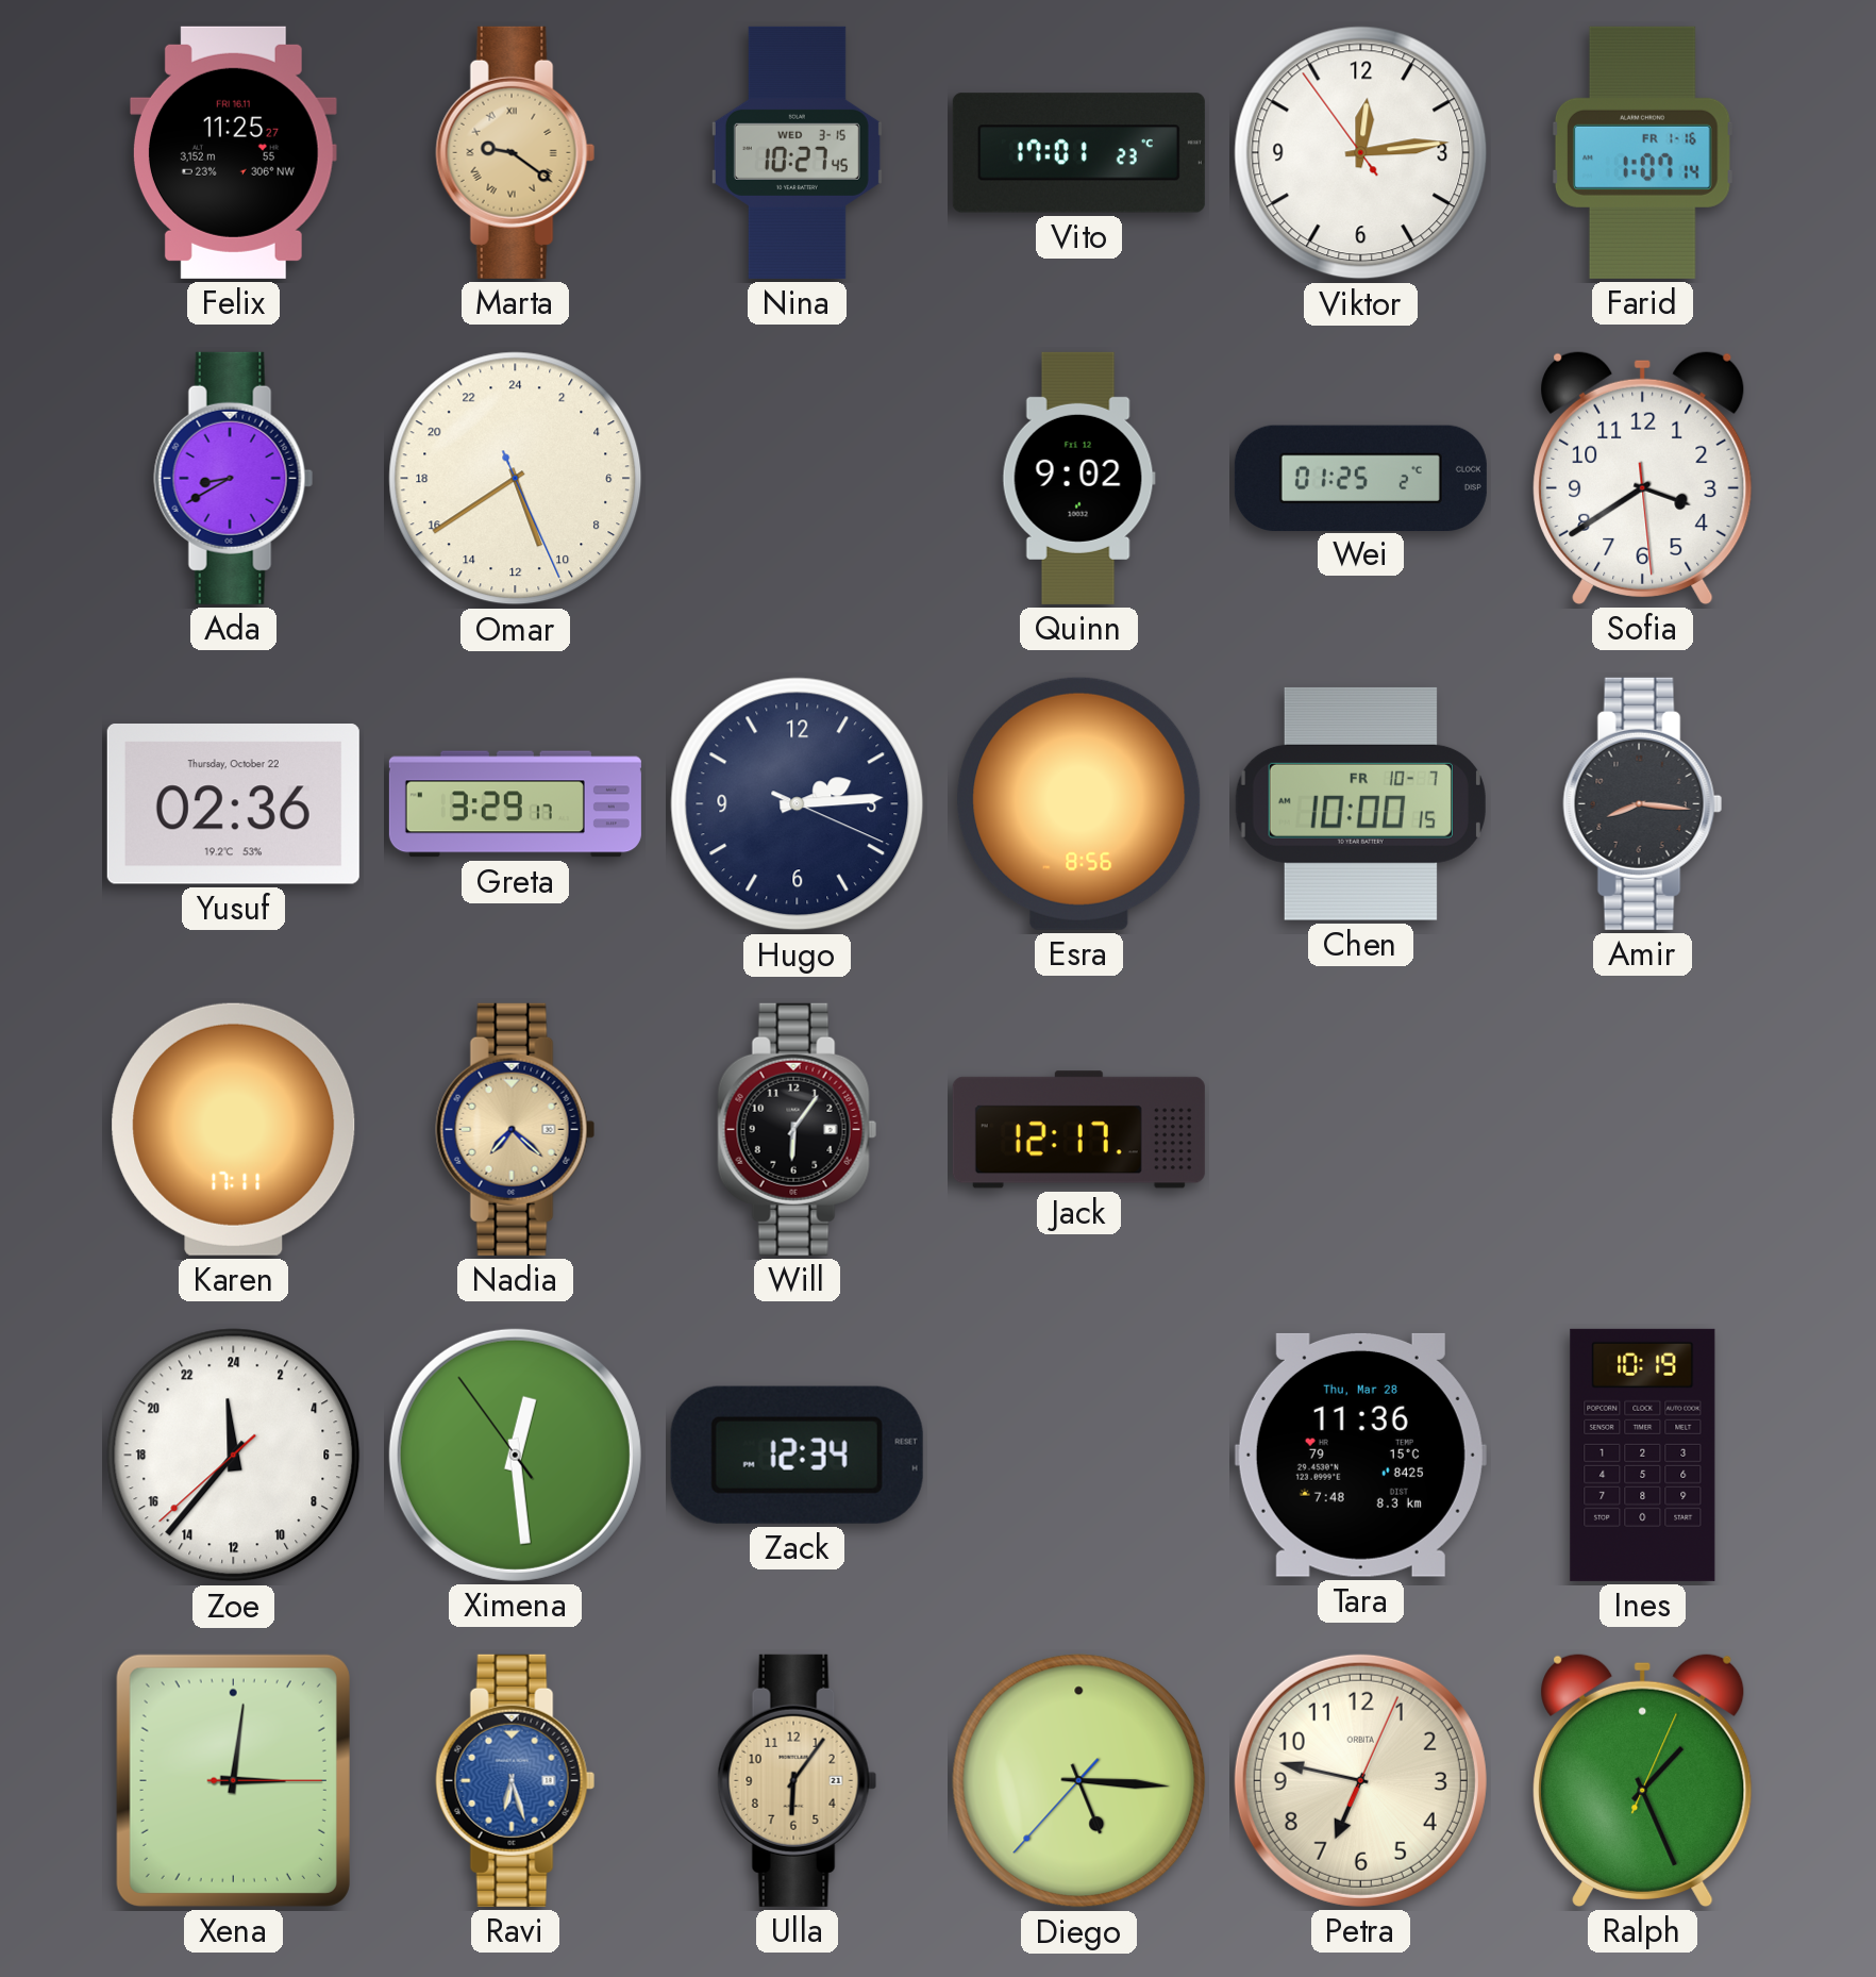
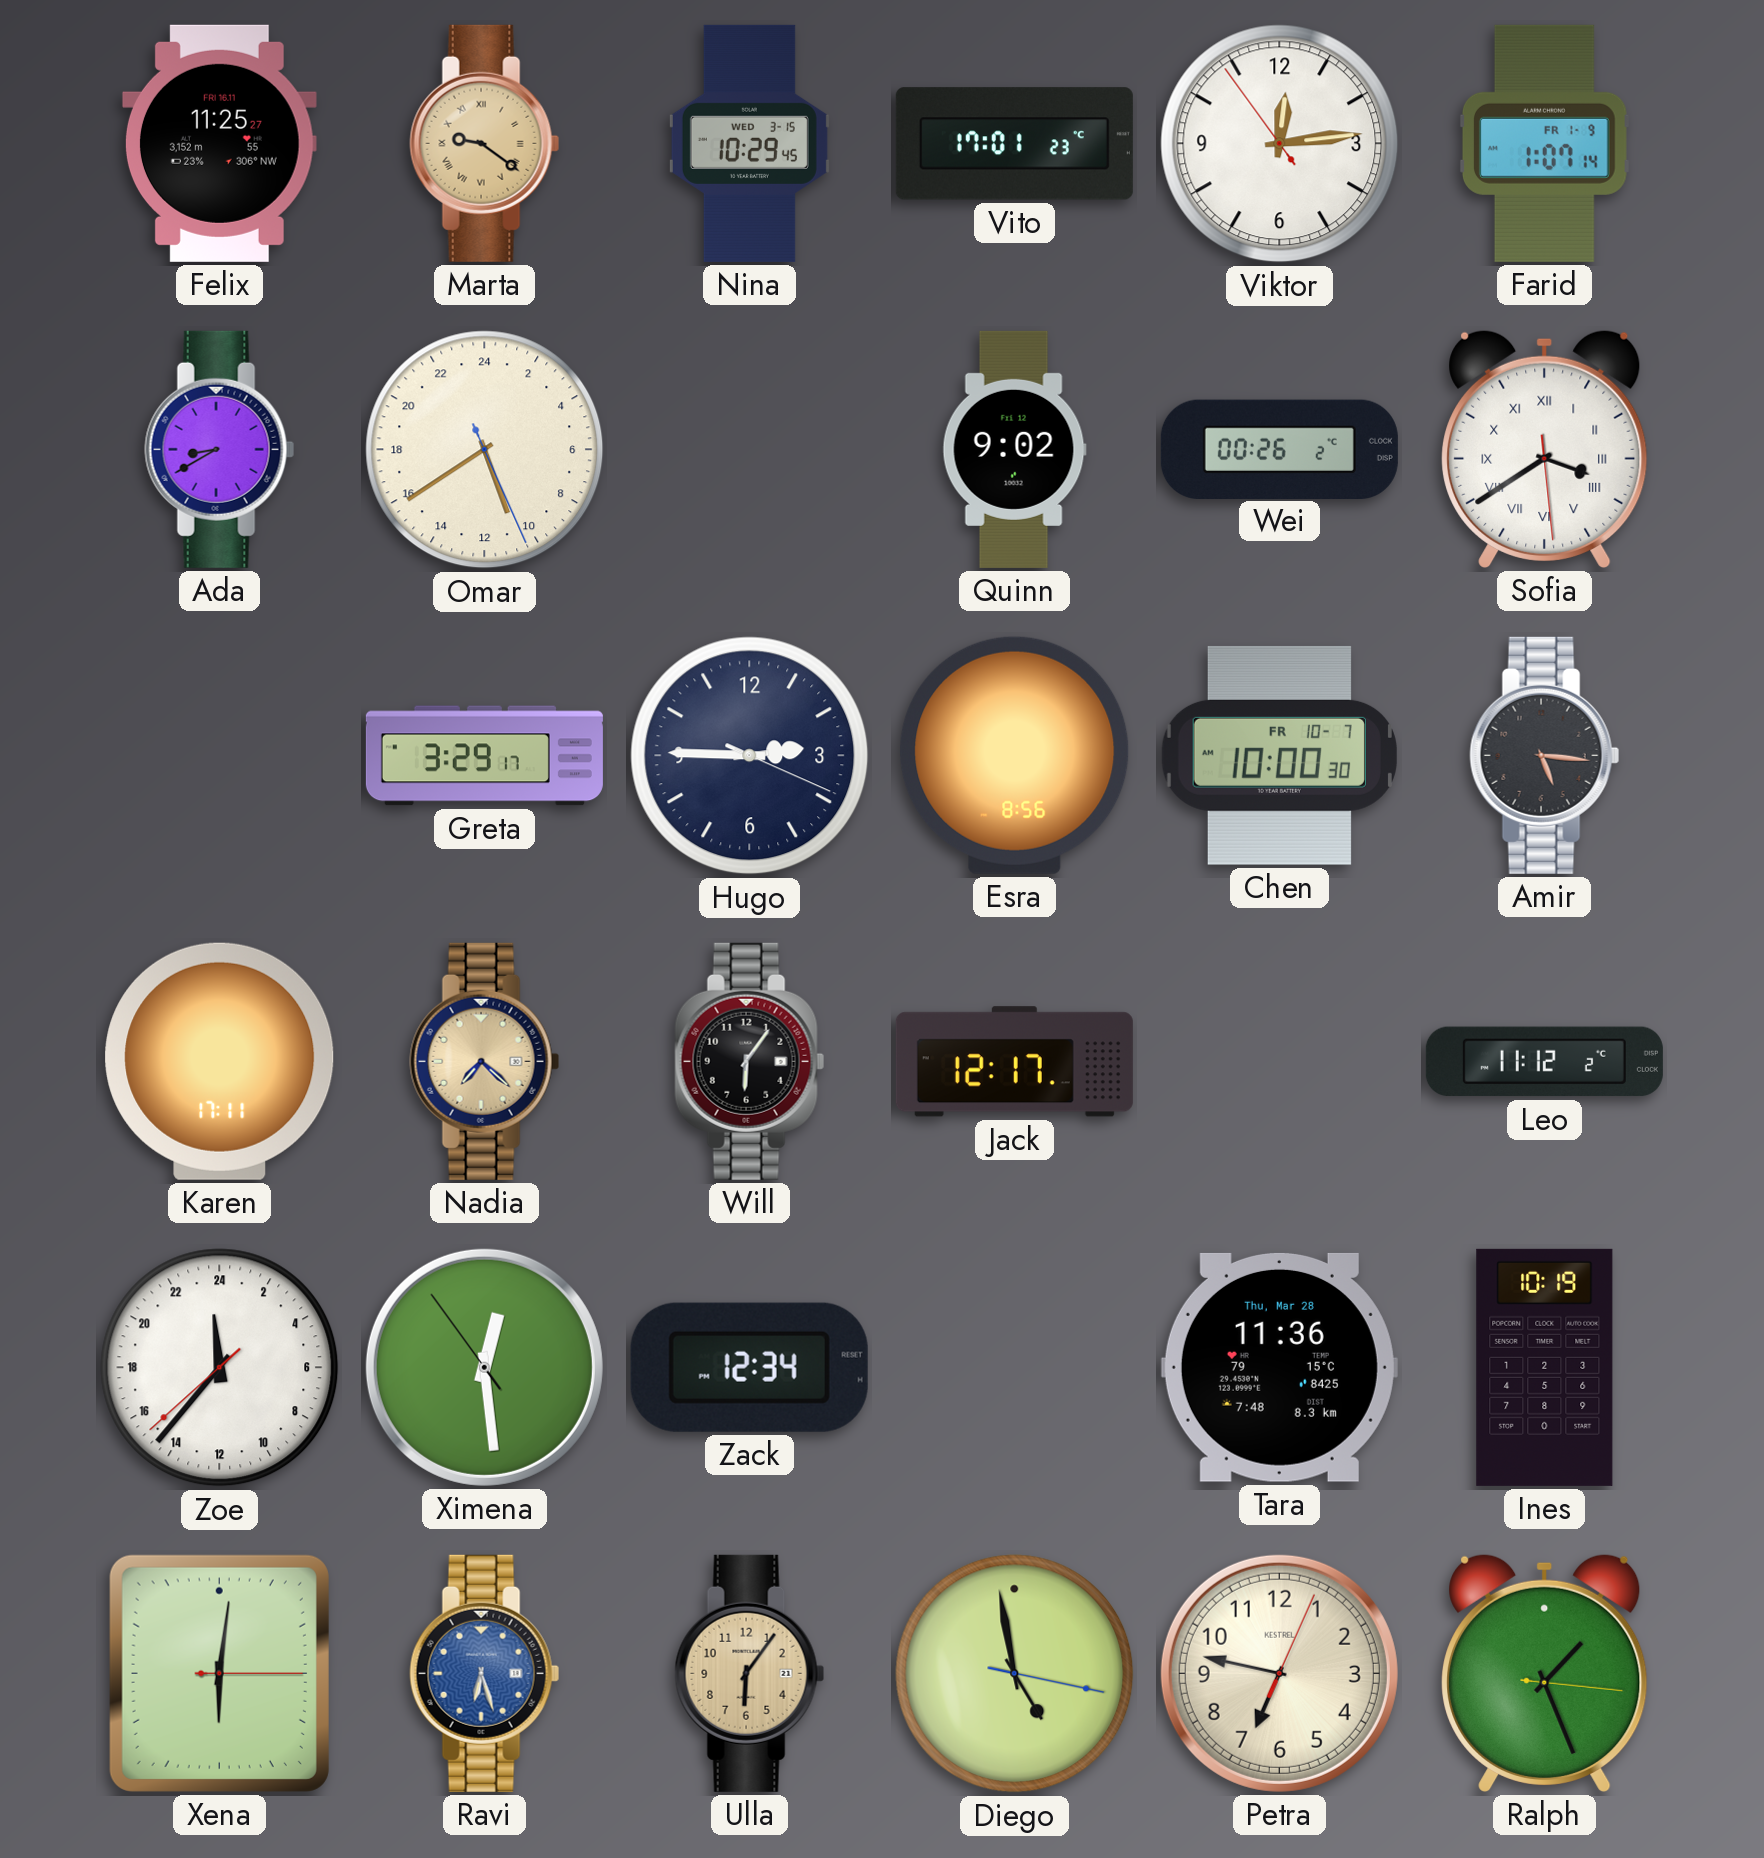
Nina: 10:27 -> 10:29
Farid date: FR 1-16 -> FR 1-9
Wei: 01:25 -> 00:26
Sofia numerals: Arabic -> Roman
Yusuf: 02:36 -> none
Hugo: 2:14 -> 2:45
Chen: 10:00:15 -> 10:00:30
Amir: 8:16 -> 5:16
Leo: none -> 11:12
Xena: 3:01 -> 6:01
Diego: 5:15 -> 4:58
Petra brand: ORBITA -> KESTREL
Ralph: 1:26:04 -> 1:26:16
